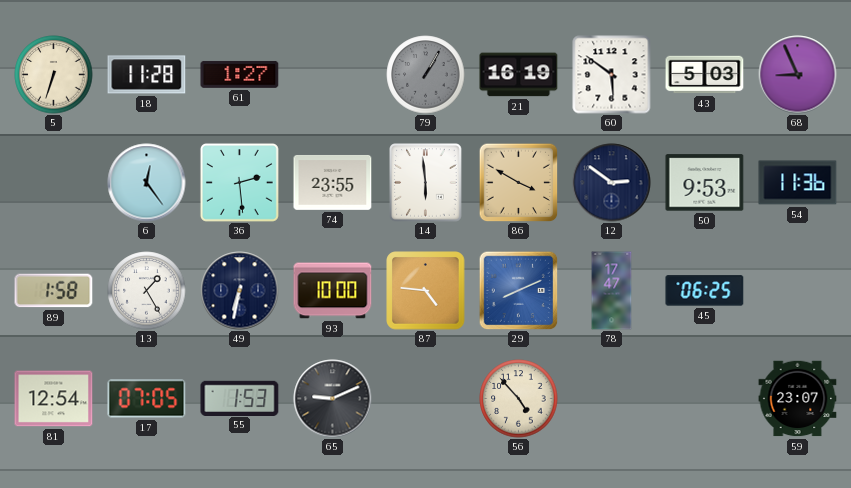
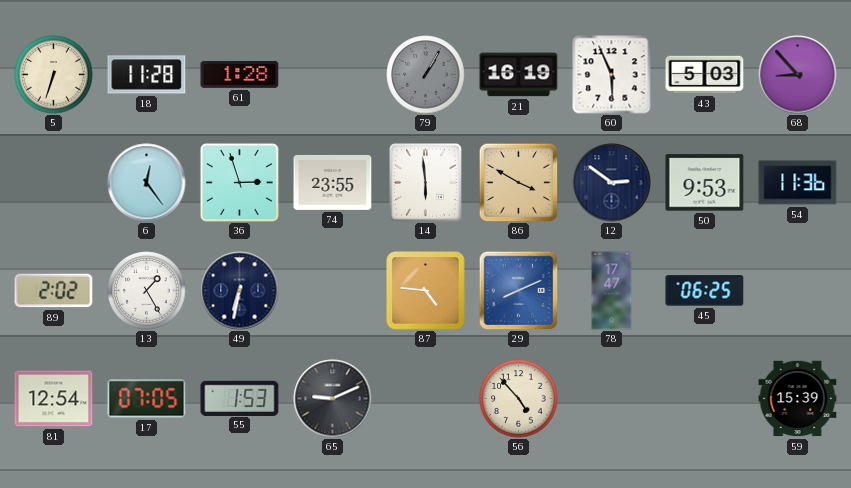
61: 1:27 -> 1:28
60: 5:51 -> 5:56
68: 8:56 -> 8:53
36: 2:29 -> 2:57
89: 1:58 -> 2:02
93: 10:00 -> none
59: 23:07 -> 15:39
